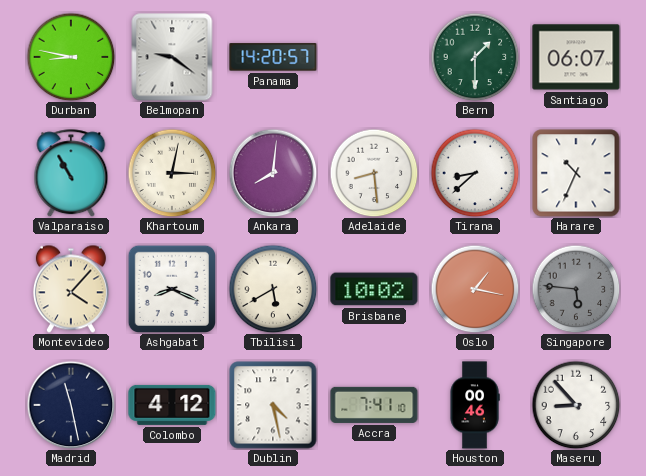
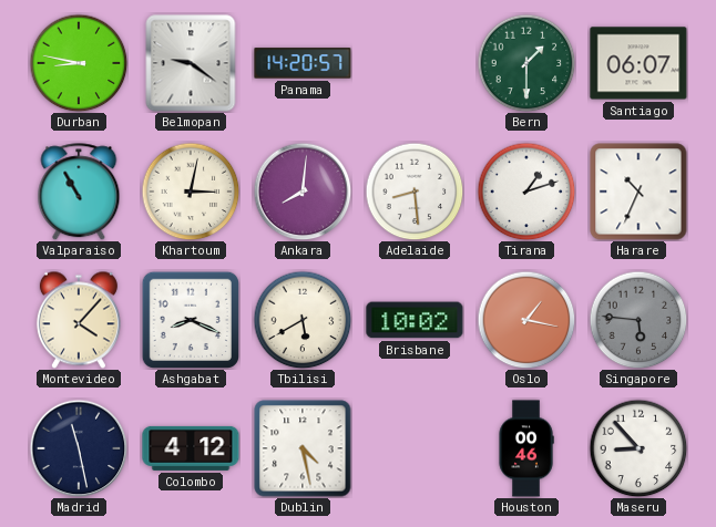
Tirana: 8:38 -> 1:12
Accra: 7:41 -> none
